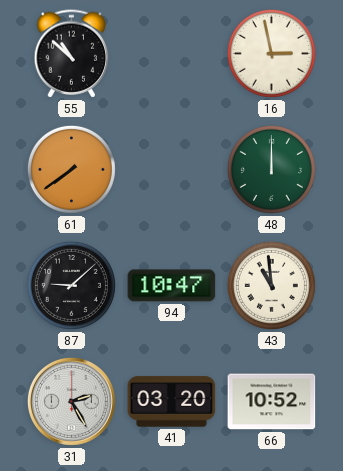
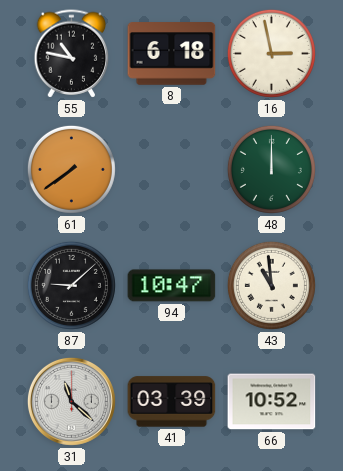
55: 10:52 -> 10:47
8: none -> 6:18
31: 2:25 -> 11:22
41: 03:20 -> 03:39
